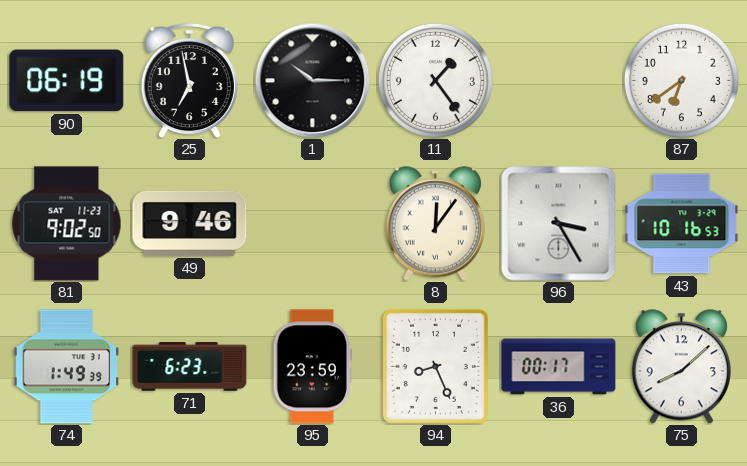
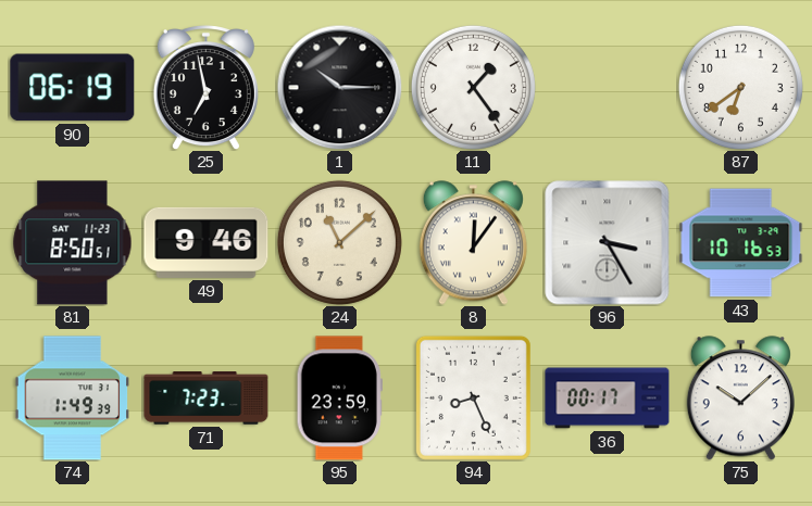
81: 9:02 -> 8:50
24: none -> 11:08
71: 6:23 -> 7:23
75: 8:08 -> 10:08
